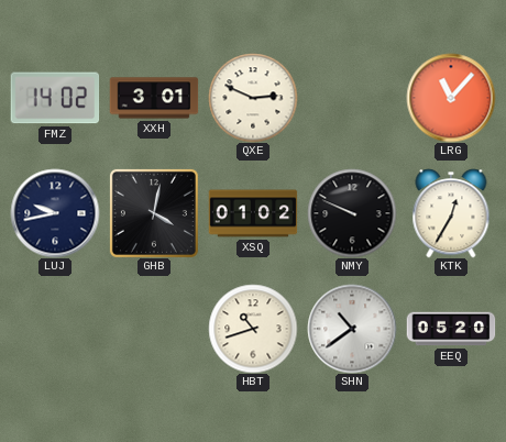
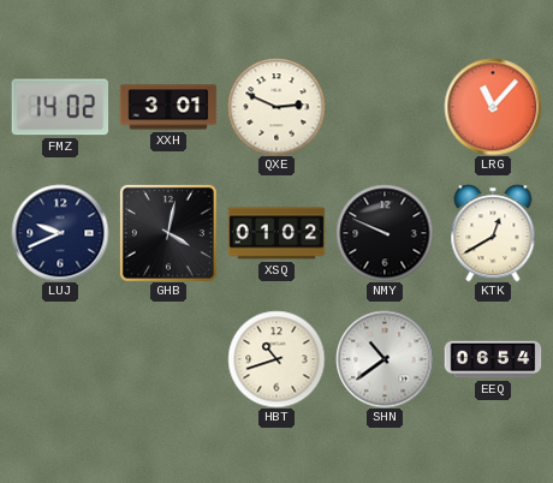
LUJ: 9:43 -> 9:41
KTK: 12:35 -> 12:40
EEQ: 05:20 -> 06:54
